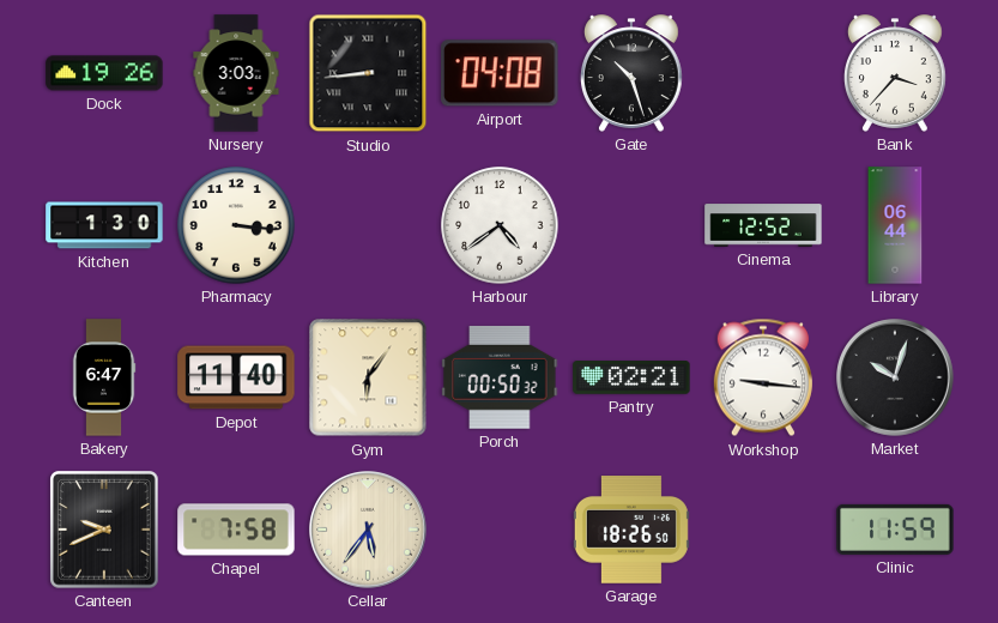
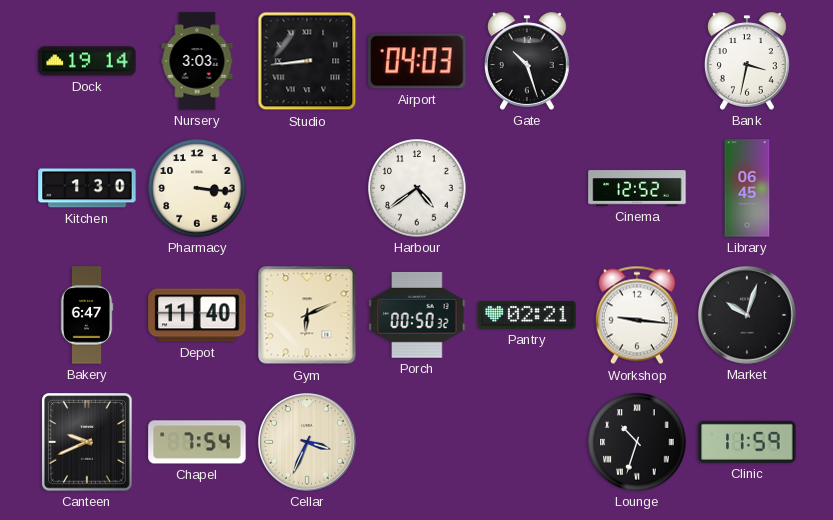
Dock: 19:26 -> 19:14
Airport: 04:08 -> 04:03
Bank: 3:37 -> 3:32
Library: 06:44 -> 06:45
Gym: 6:06 -> 6:11
Chapel: 7:58 -> 7:54
Cellar: 5:36 -> 3:34
Garage: 18:26 -> none
Lounge: none -> 10:33
